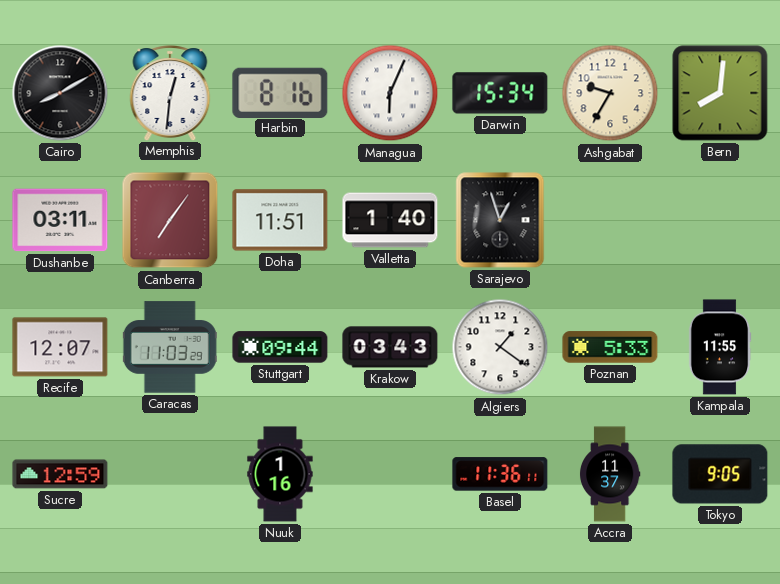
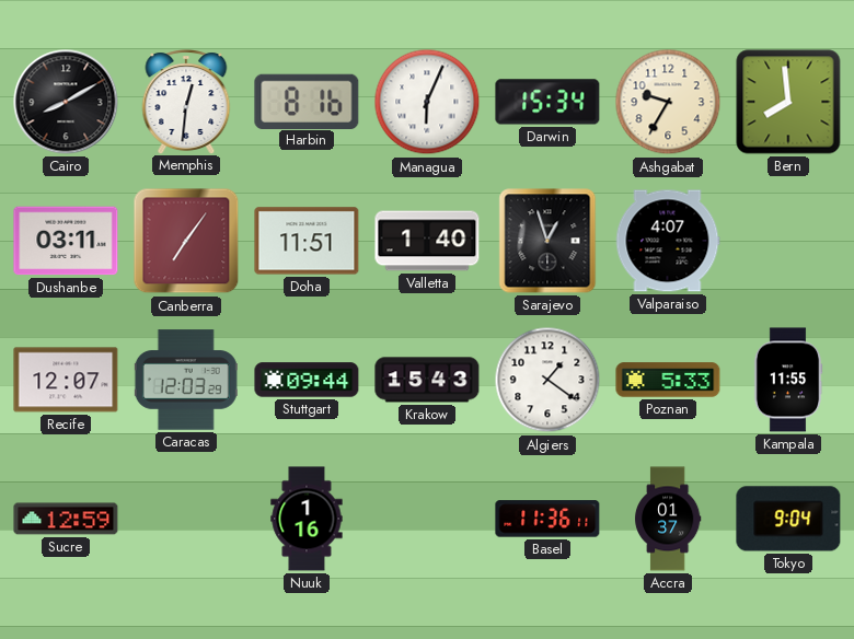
Bern: 8:01 -> 7:59
Valparaiso: none -> 4:07
Caracas: 11:03 -> 12:03
Krakow: 03:43 -> 15:43
Accra: 11:37 -> 01:37
Tokyo: 9:05 -> 9:04
